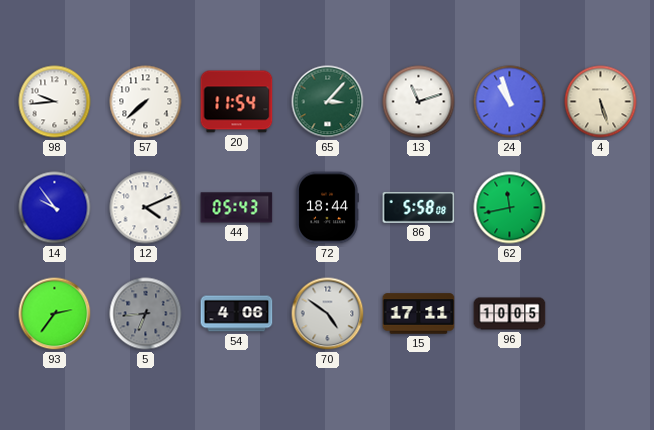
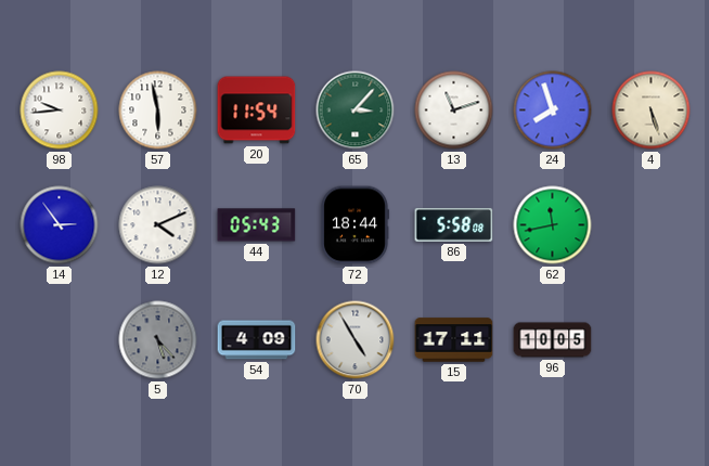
57: 7:38 -> 5:58
24: 10:57 -> 7:57
14: 9:54 -> 2:54
93: 2:36 -> none
5: 6:44 -> 5:23
54: 4:06 -> 4:09
70: 4:51 -> 4:55
